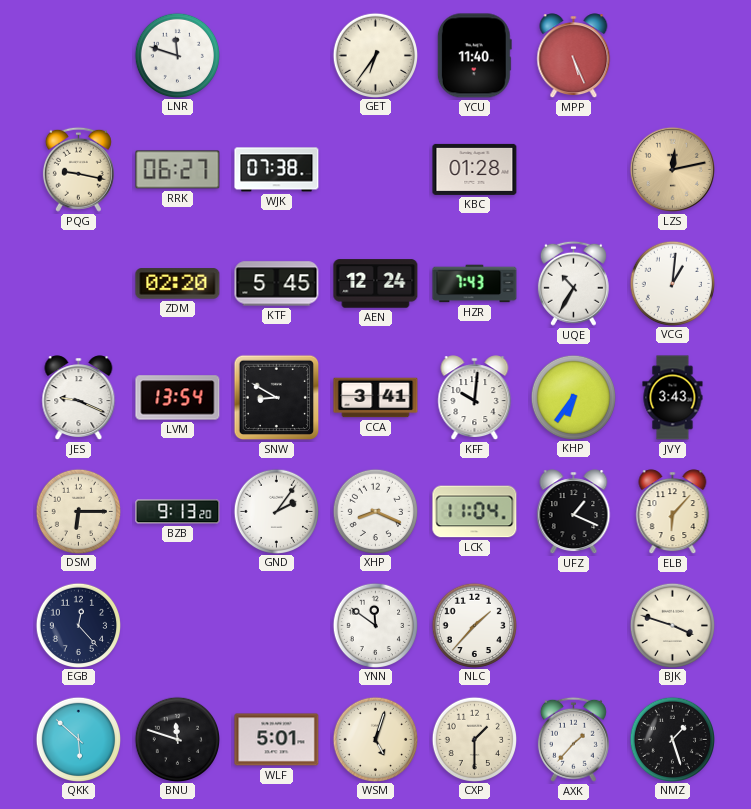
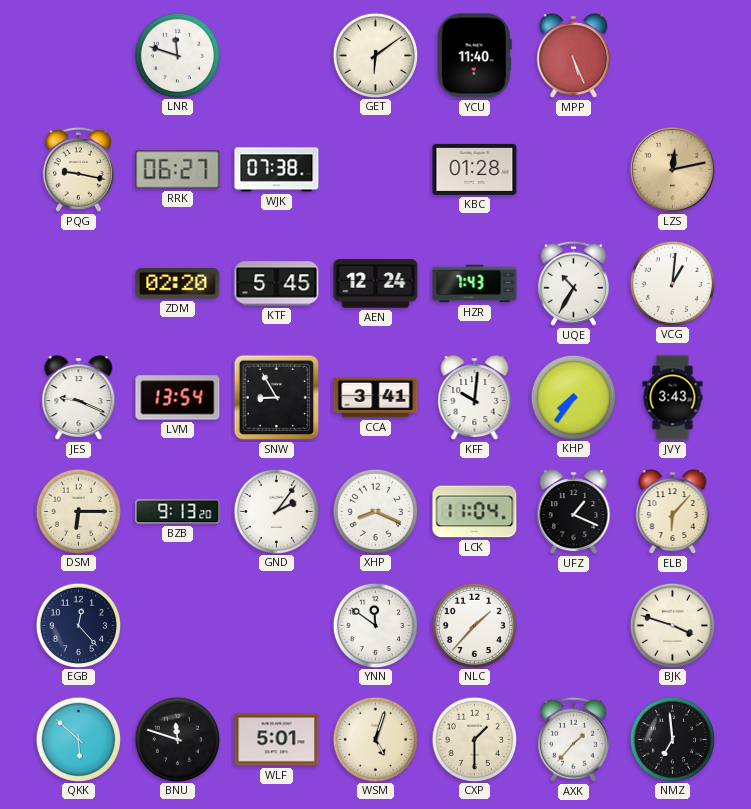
GET: 6:36 -> 6:09
SNW: 8:50 -> 8:55
KHP: 6:36 -> 7:36
NMZ: 1:27 -> 6:59
